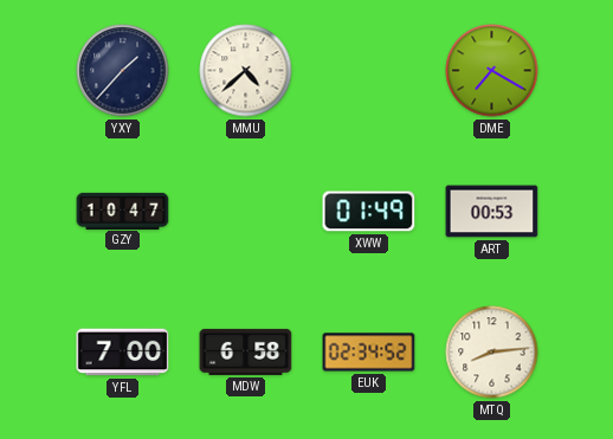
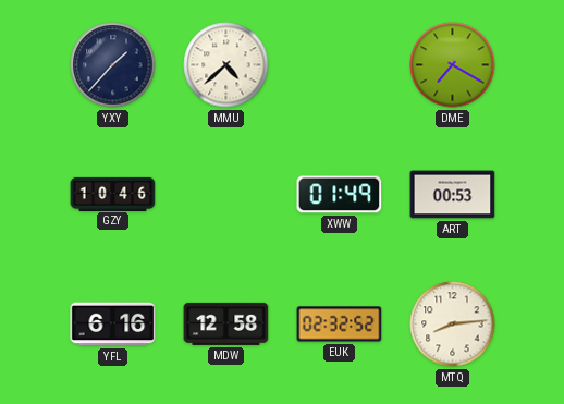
GZY: 10:47 -> 10:46
YFL: 7:00 -> 6:16
MDW: 6:58 -> 12:58
EUK: 02:34 -> 02:32
